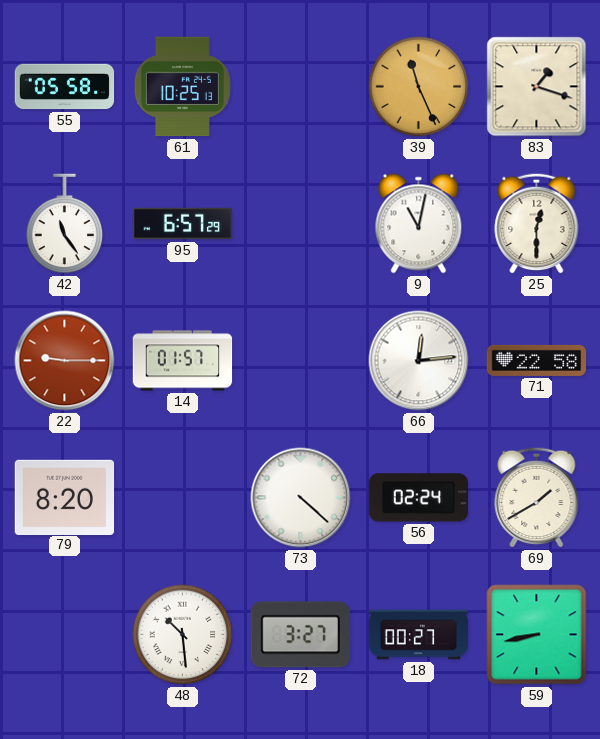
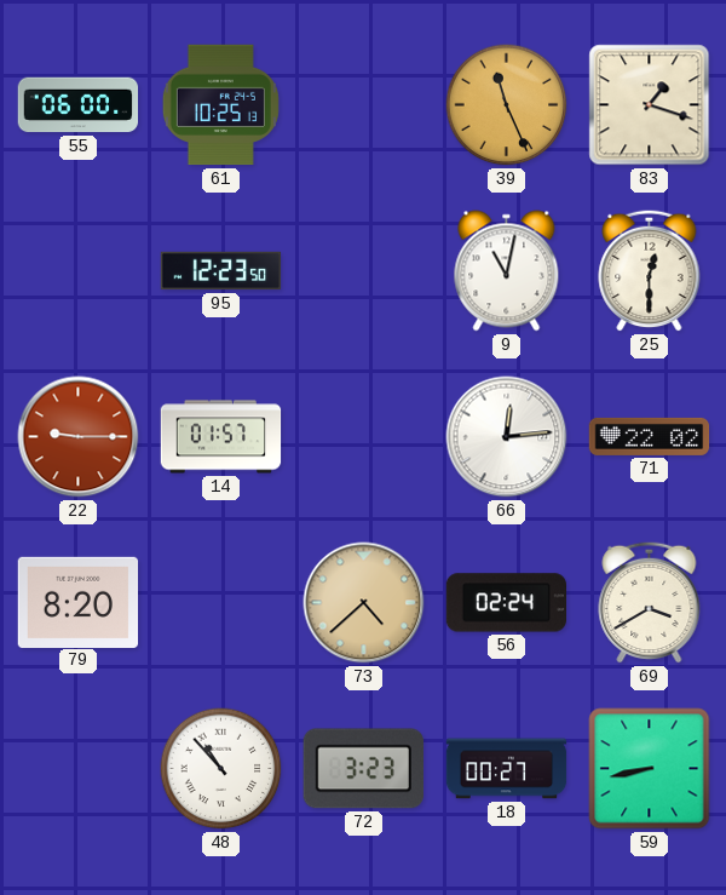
55: 05:58 -> 06:00
42: 11:24 -> none
95: 6:57 -> 12:23
71: 22:58 -> 22:02
73: 4:22 -> 4:38
73 dial: white -> champagne
69: 1:40 -> 3:40
48: 10:29 -> 10:53
72: 3:27 -> 3:23
